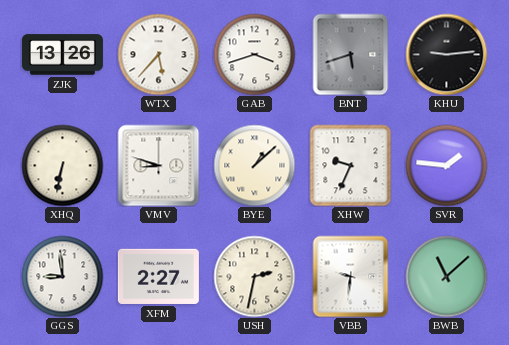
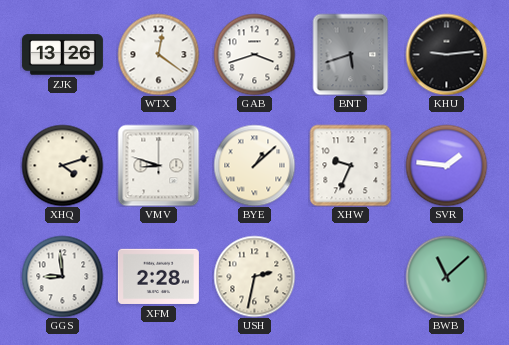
WTX: 5:37 -> 12:21
XHQ: 6:32 -> 4:12
XFM: 2:27 -> 2:28
VBB: 9:31 -> none
